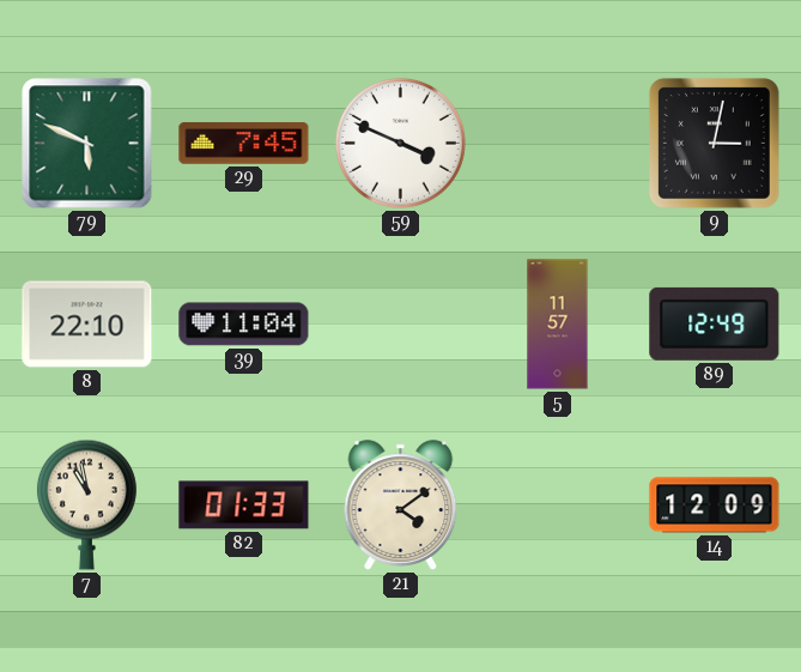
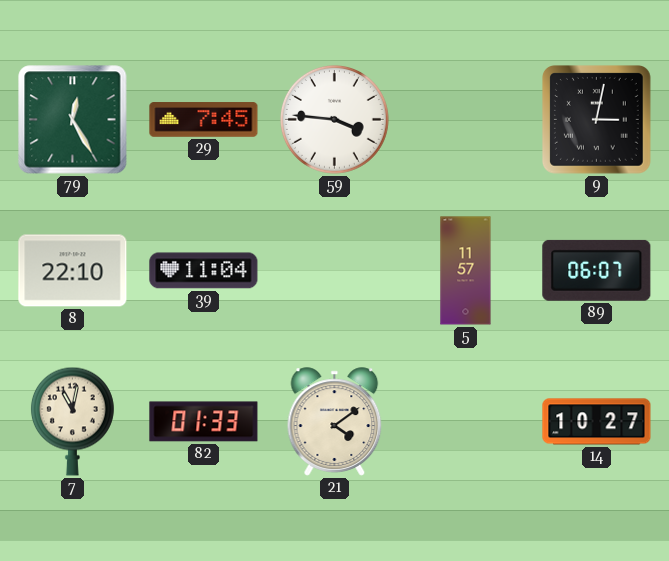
79: 5:49 -> 12:25
59: 3:49 -> 3:46
89: 12:49 -> 06:07
7: 10:58 -> 11:02
14: 12:09 -> 10:27
